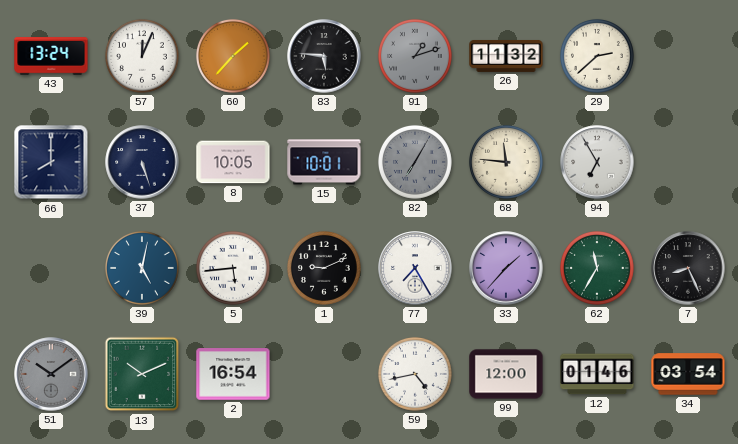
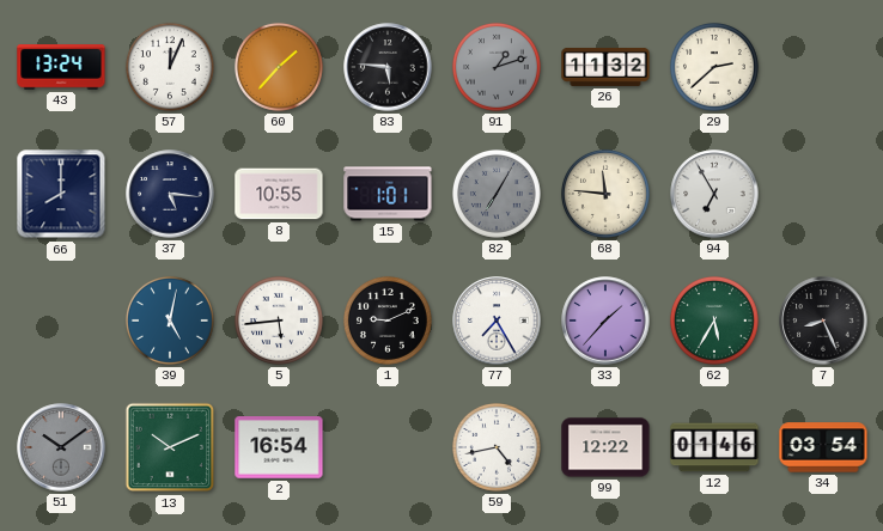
37: 5:27 -> 5:16
8: 10:05 -> 10:55
15: 10:01 -> 1:01
62: 11:35 -> 5:35
99: 12:00 -> 12:22
